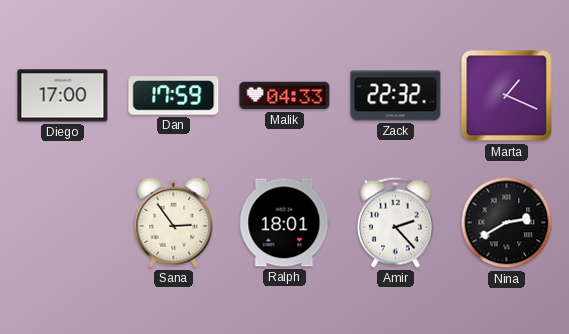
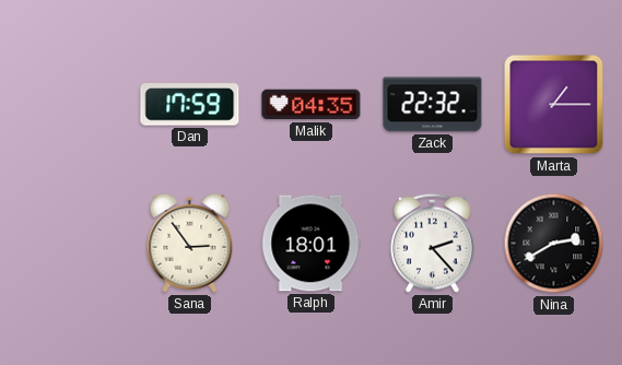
Diego: 17:00 -> none
Malik: 04:33 -> 04:35
Marta: 1:19 -> 1:15
